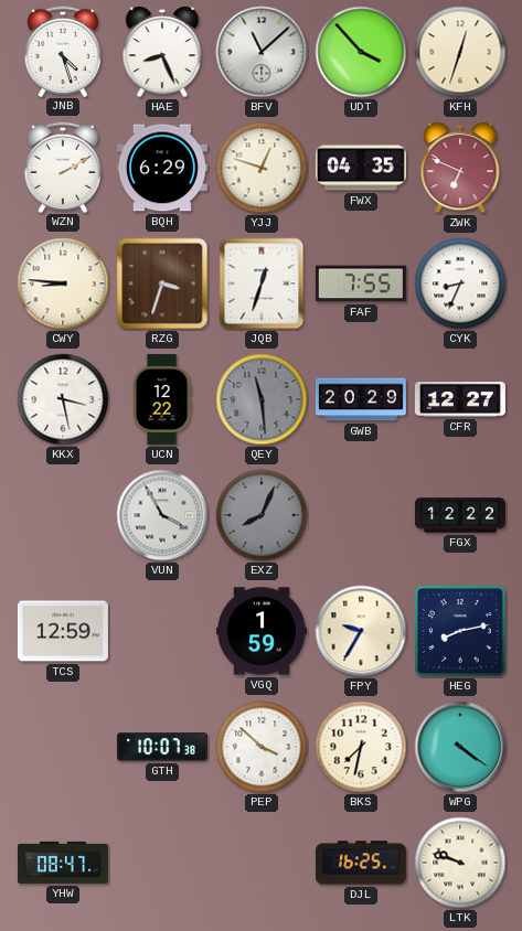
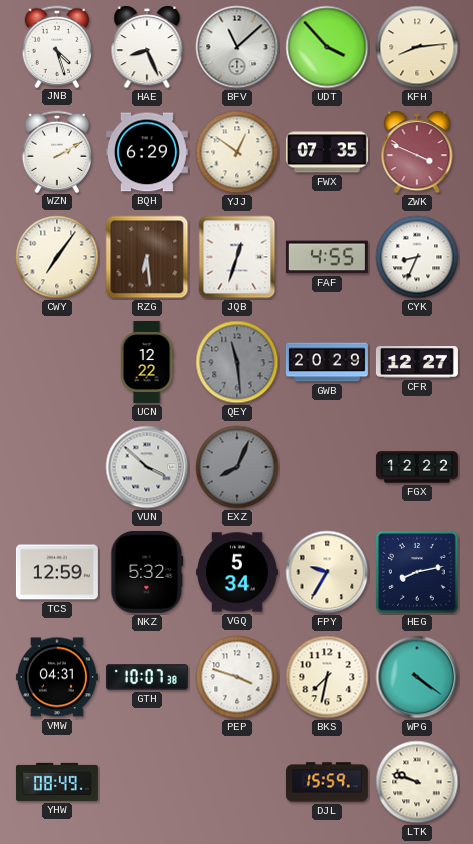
KFH: 12:33 -> 8:14
YJJ: 12:48 -> 12:51
FWX: 04:35 -> 07:35
ZWK: 6:49 -> 3:49
CWY: 8:46 -> 7:06
RZG: 3:33 -> 6:29
FAF: 7:55 -> 4:55
KKX: 3:28 -> none
VUN: 3:55 -> 3:52
NKZ: none -> 5:32
VGQ: 1:59 -> 5:34
VMW: none -> 04:31
PEP: 3:52 -> 3:48
YHW: 08:47 -> 08:49
DJL: 16:25 -> 15:59
